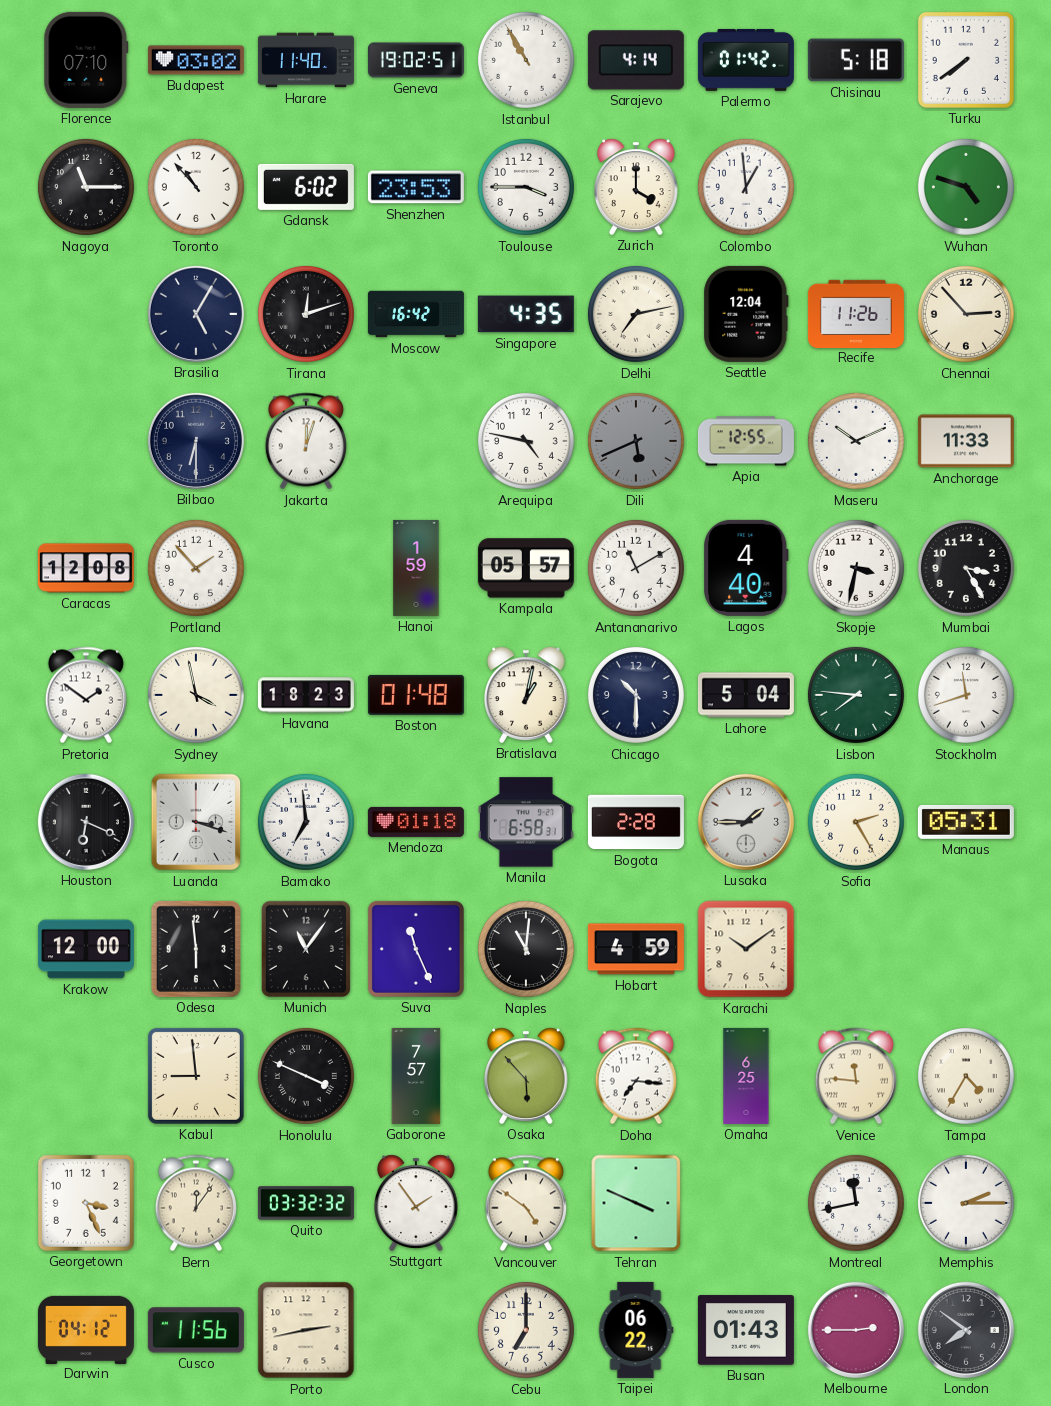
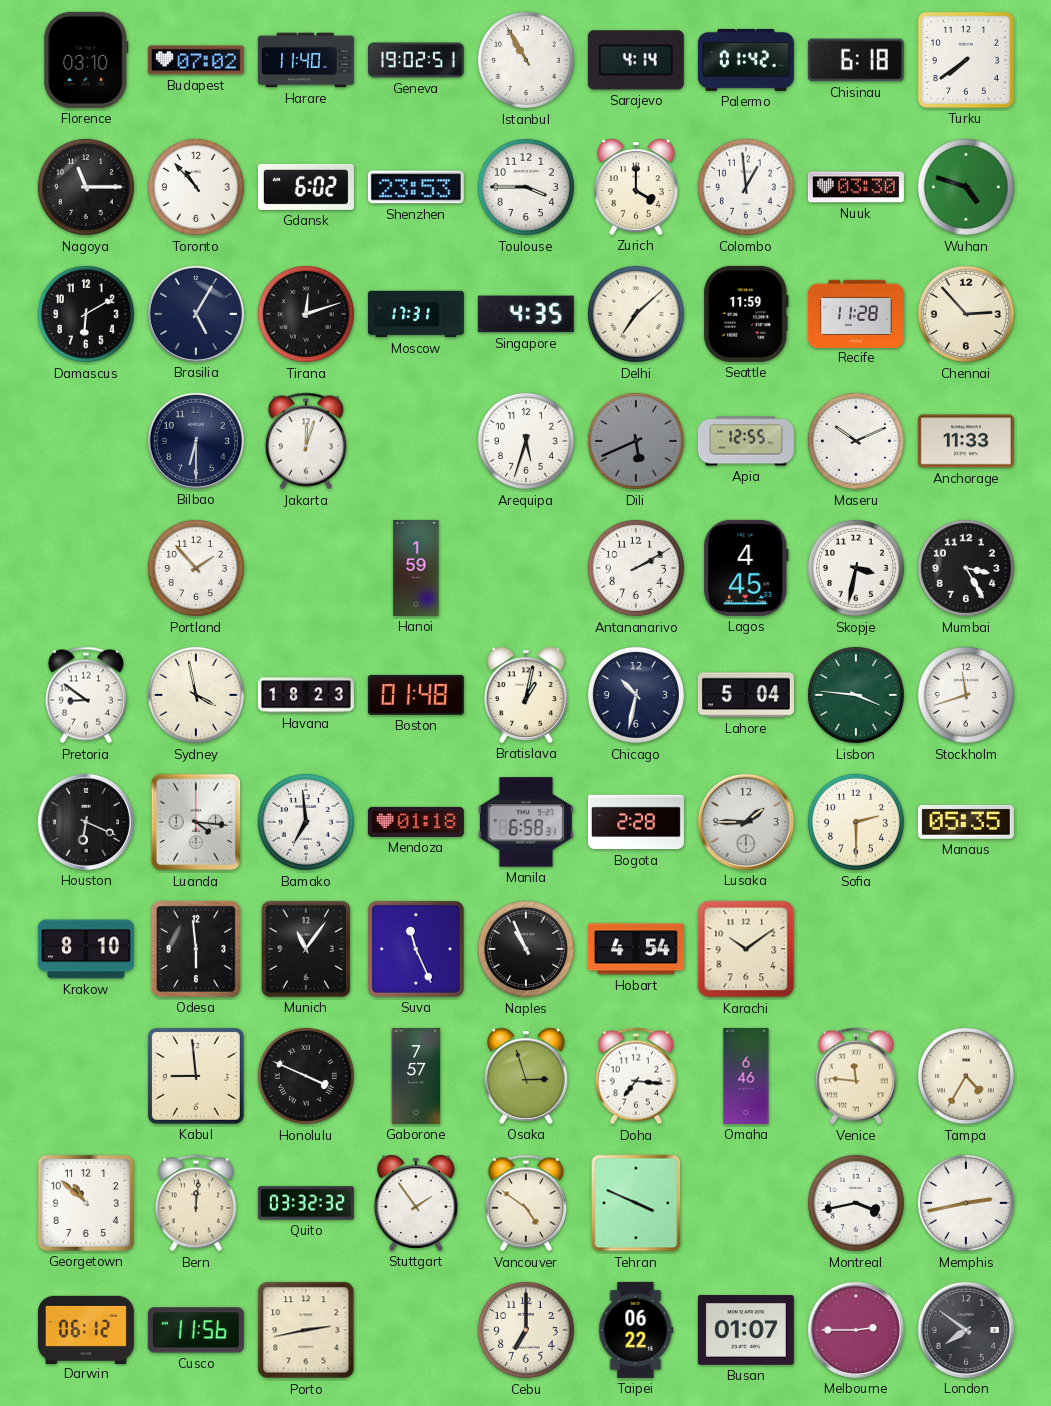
Florence: 07:10 -> 03:10
Budapest: 03:02 -> 07:02
Chisinau: 5:18 -> 6:18
Nuuk: none -> 03:30
Damascus: none -> 6:10
Moscow: 16:42 -> 17:31
Delhi: 7:13 -> 7:08
Seattle: 12:04 -> 11:59
Recife: 11:26 -> 11:28
Arequipa: 4:47 -> 5:33
Caracas: 12:08 -> none
Kampala: 05:57 -> none
Antananarivo: 11:10 -> 2:10
Lagos: 4:40 -> 4:45
Pretoria: 1:51 -> 8:51
Chicago: 10:30 -> 10:32
Lisbon: 7:46 -> 3:46
Luanda: 3:18 -> 4:16
Sofia: 2:25 -> 2:30
Manaus: 05:31 -> 05:35
Krakow: 12:00 -> 8:10
Naples: 11:01 -> 10:56
Hobart: 4:59 -> 4:54
Osaka: 5:53 -> 2:57
Omaha: 6:25 -> 6:46
Georgetown: 3:26 -> 10:52
Bern: 12:06 -> 12:01
Montreal: 11:43 -> 3:43
Memphis: 2:15 -> 2:43
Darwin: 04:12 -> 06:12
Busan: 01:43 -> 01:07
